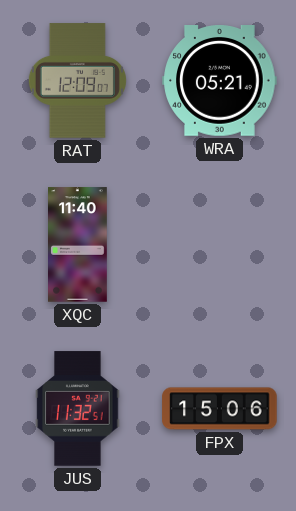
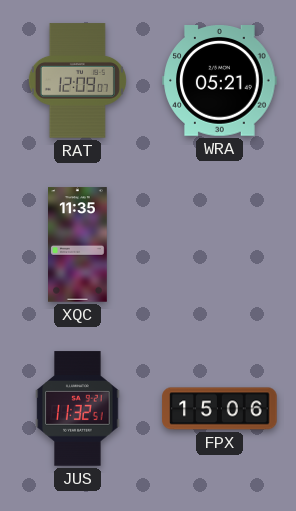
XQC: 11:40 -> 11:35
